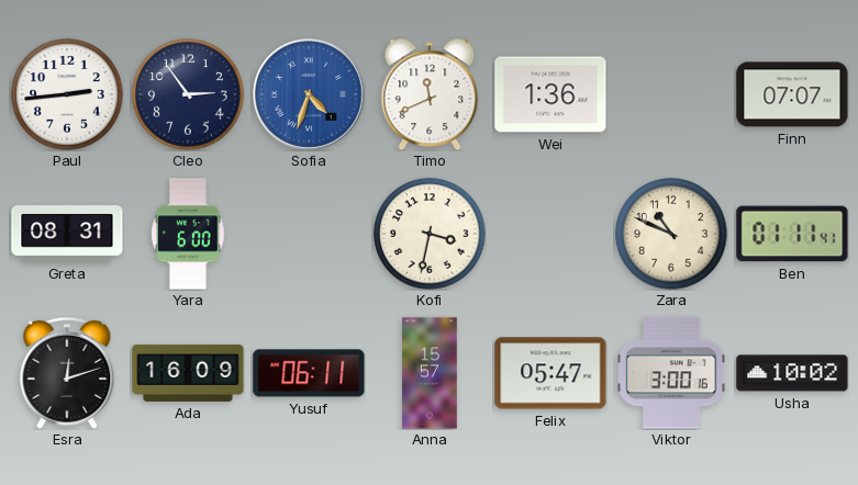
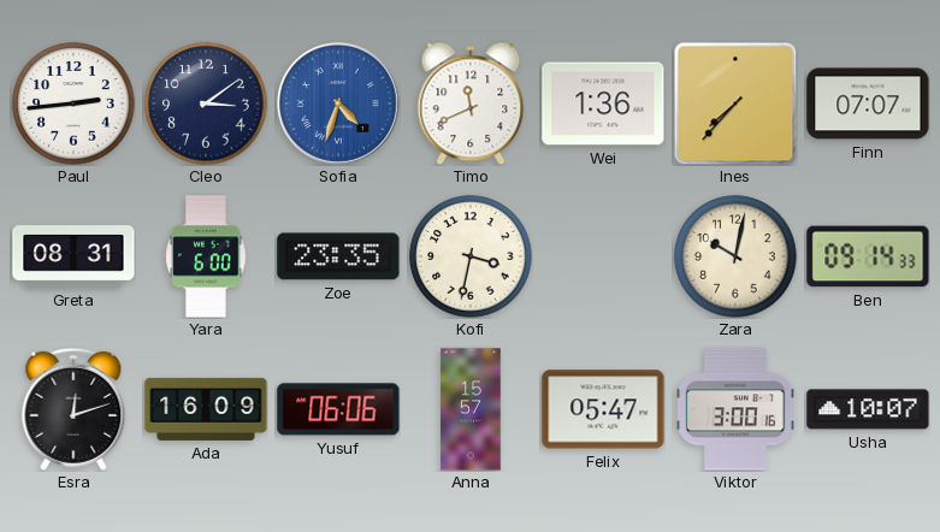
Cleo: 2:54 -> 3:09
Ines: none -> 7:37
Zoe: none -> 23:35
Zara: 10:49 -> 10:02
Ben: 01:11 -> 09:14
Yusuf: 06:11 -> 06:06
Usha: 10:02 -> 10:07
